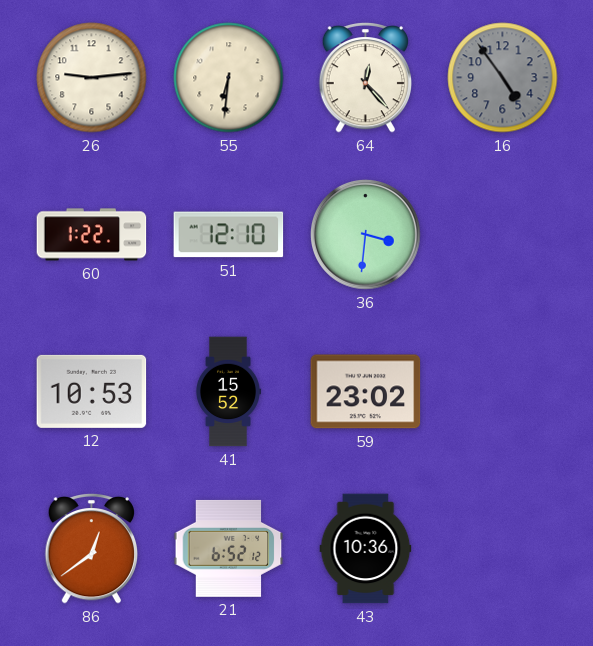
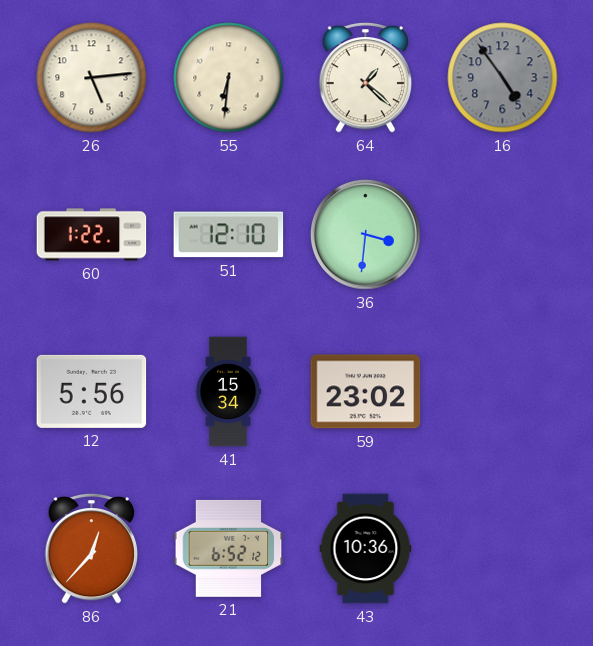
26: 9:14 -> 5:14
64: 12:23 -> 1:22
12: 10:53 -> 5:56
41: 15:52 -> 15:34
86: 12:39 -> 12:37
